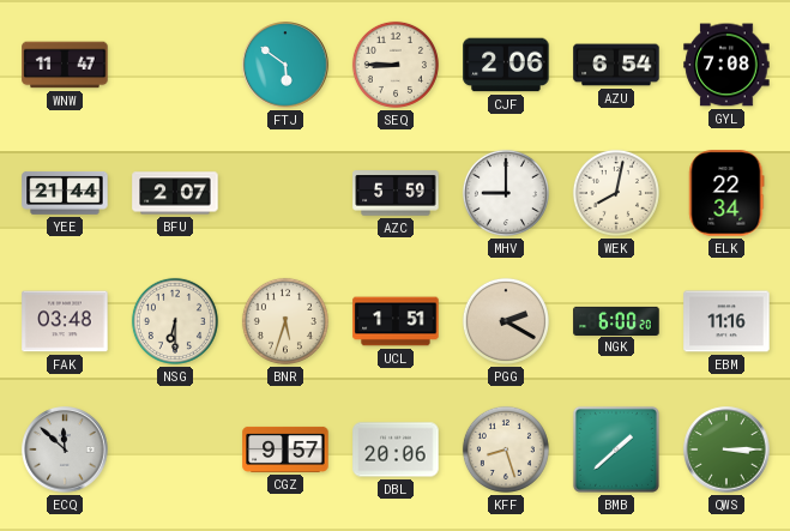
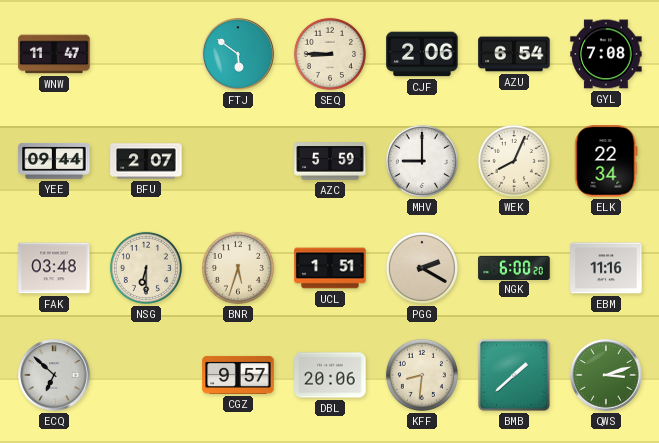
YEE: 21:44 -> 09:44
WEK: 8:02 -> 8:04
ECQ: 11:52 -> 6:52
KFF: 8:27 -> 8:31
QWS: 3:15 -> 3:12
